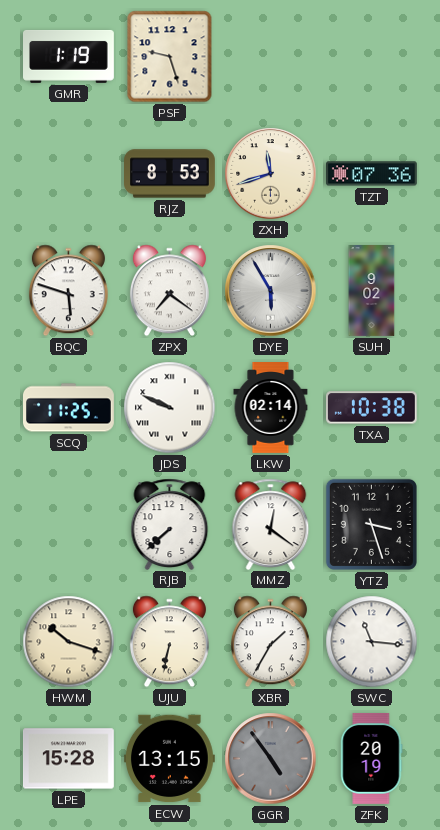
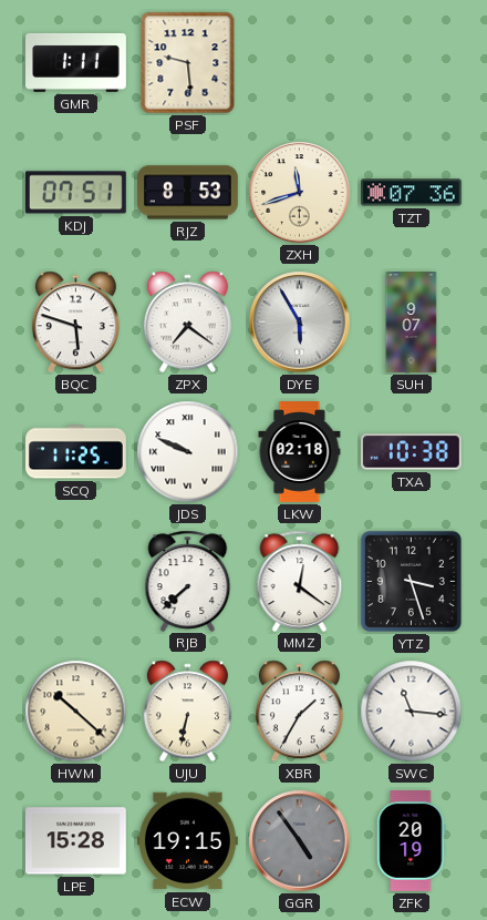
GMR: 1:19 -> 1:11
PSF: 9:27 -> 9:29
KDJ: none -> 07:51
SUH: 9:02 -> 9:07
LKW: 02:14 -> 02:18
HWM: 10:18 -> 10:22
ECW: 13:15 -> 19:15
